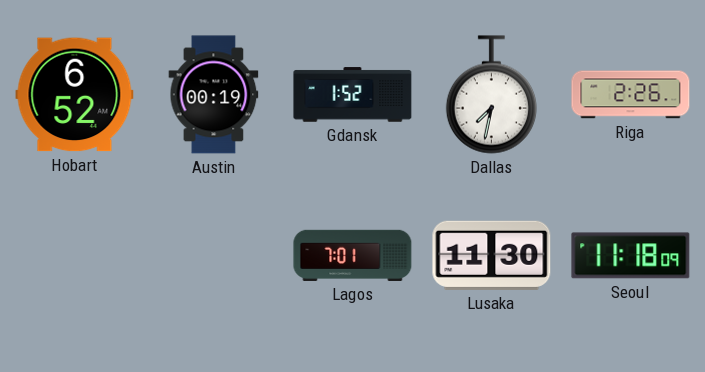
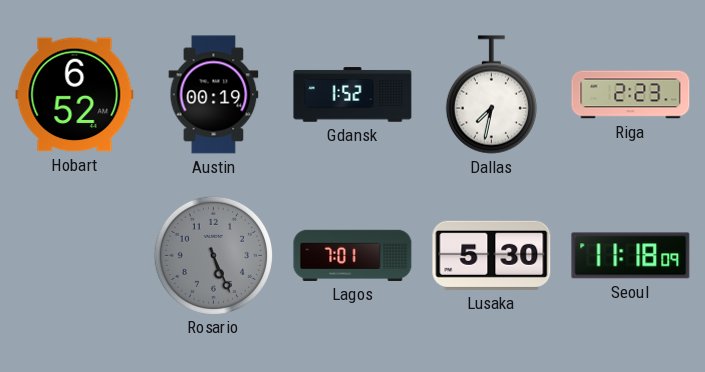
Riga: 2:26 -> 2:23
Rosario: none -> 5:26
Lusaka: 11:30 -> 5:30
